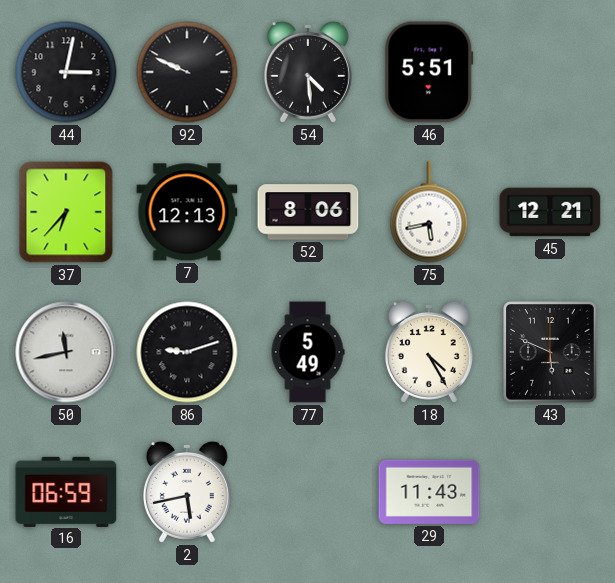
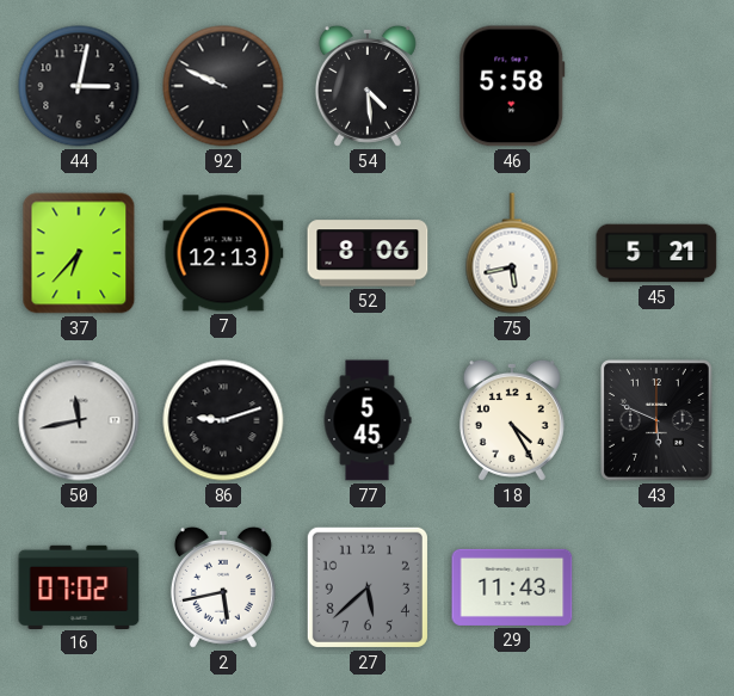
46: 5:51 -> 5:58
45: 12:21 -> 5:21
77: 5:49 -> 5:45
16: 06:59 -> 07:02
27: none -> 5:38
